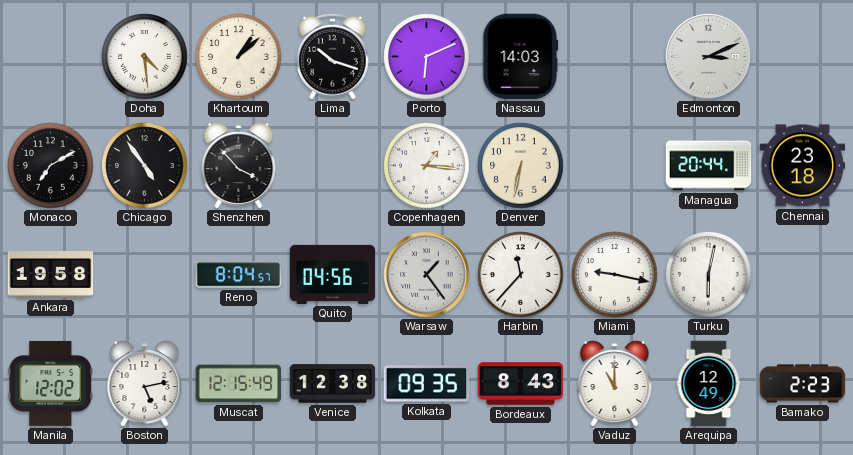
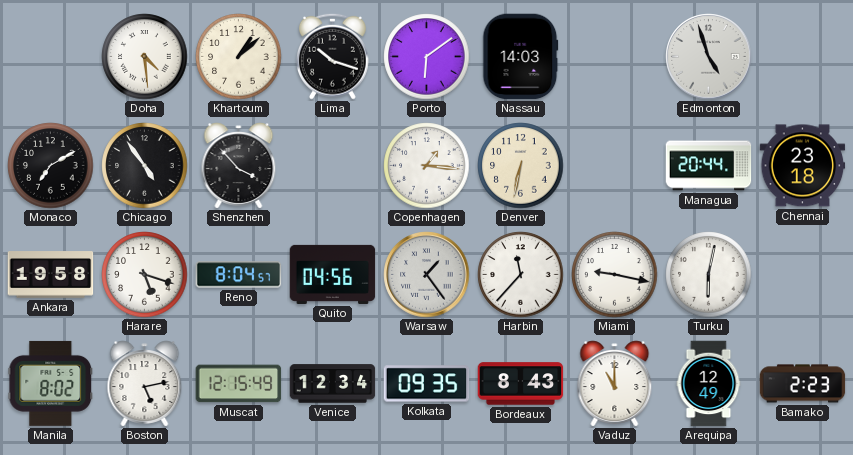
Porto: 6:11 -> 6:09
Edmonton: 3:11 -> 4:57
Harare: none -> 5:18
Manila: 12:02 -> 8:02
Venice: 12:38 -> 12:34
